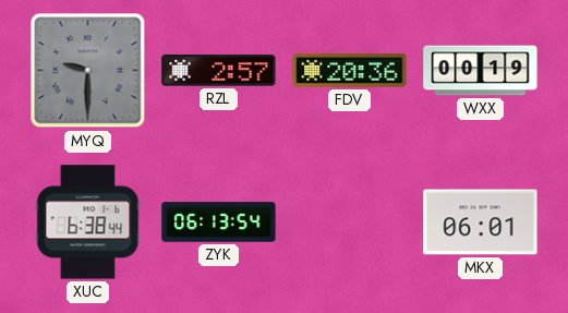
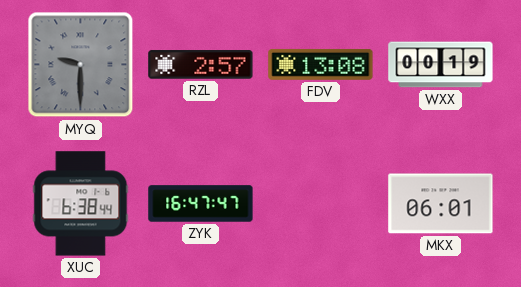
FDV: 20:36 -> 13:08
ZYK: 06:13 -> 16:47
